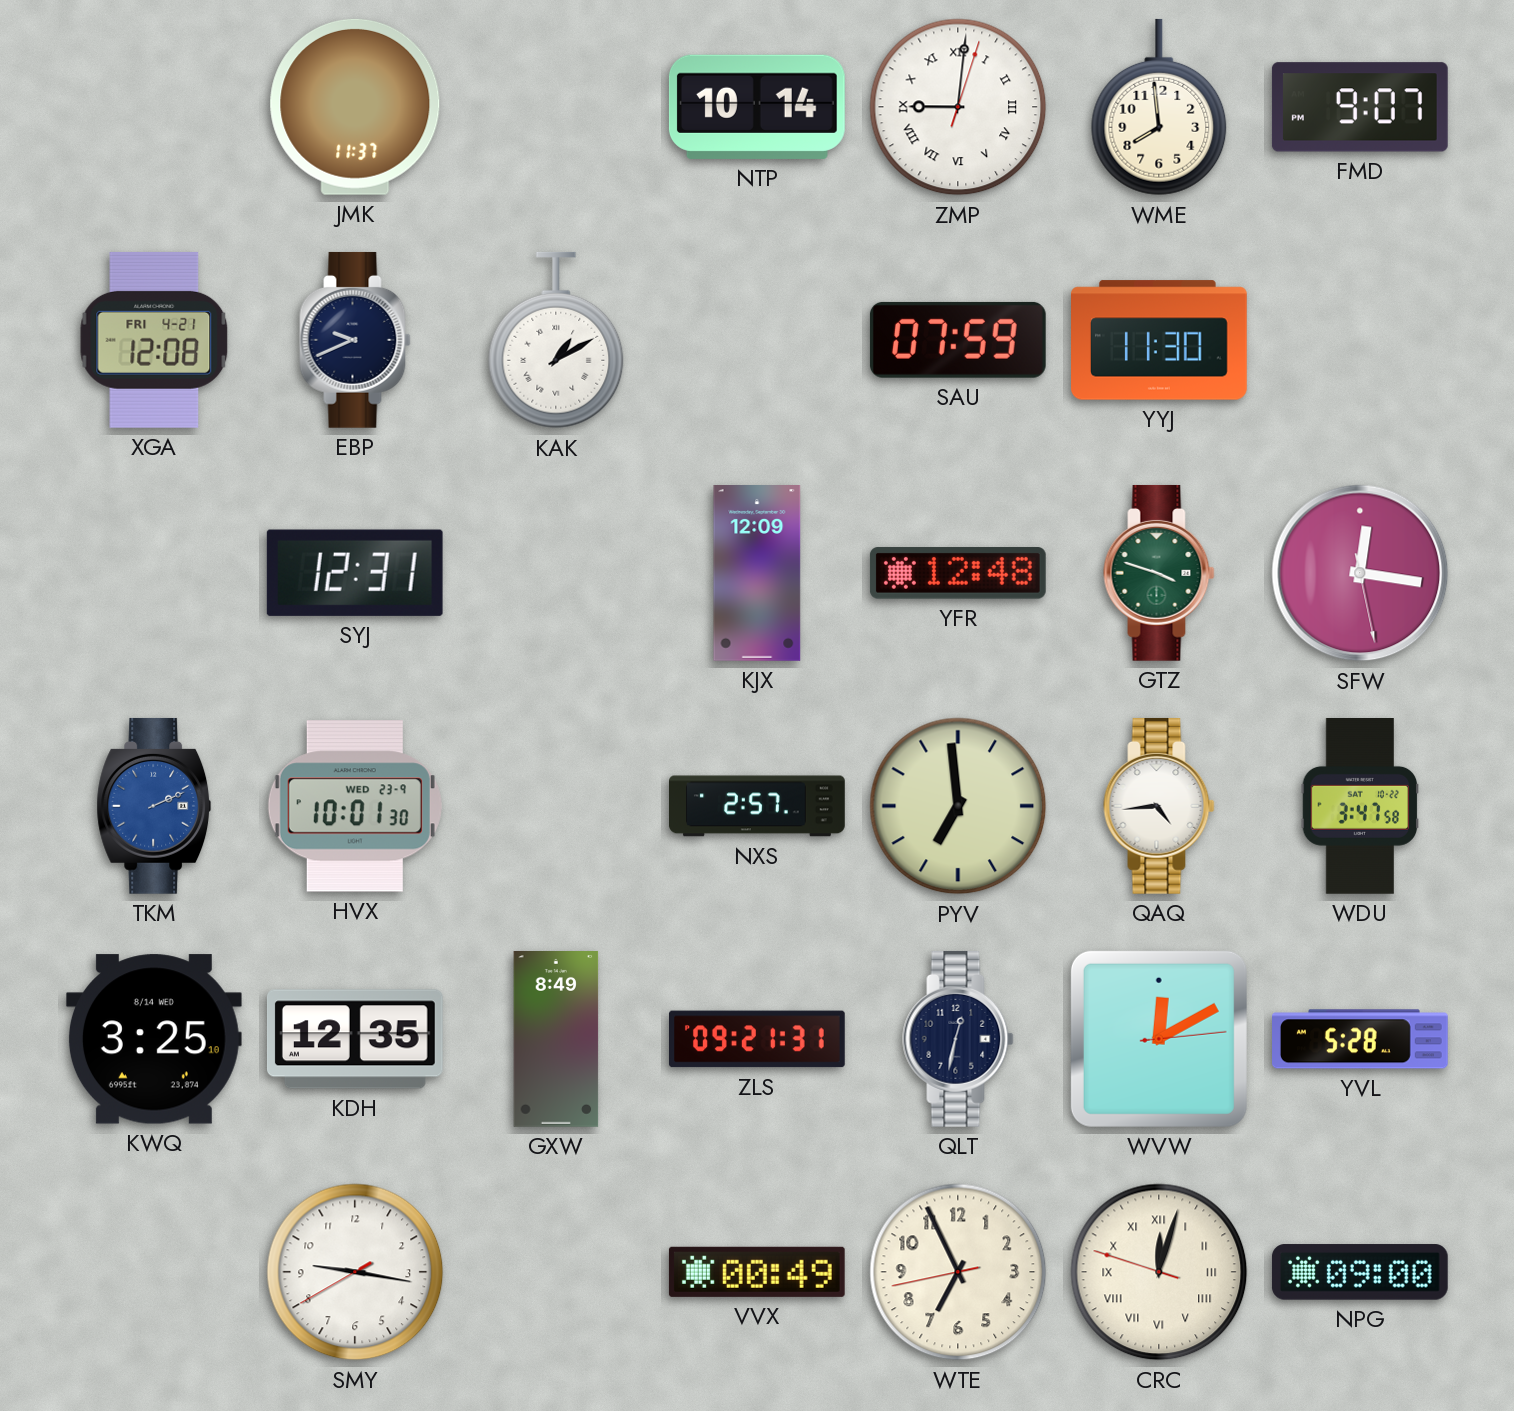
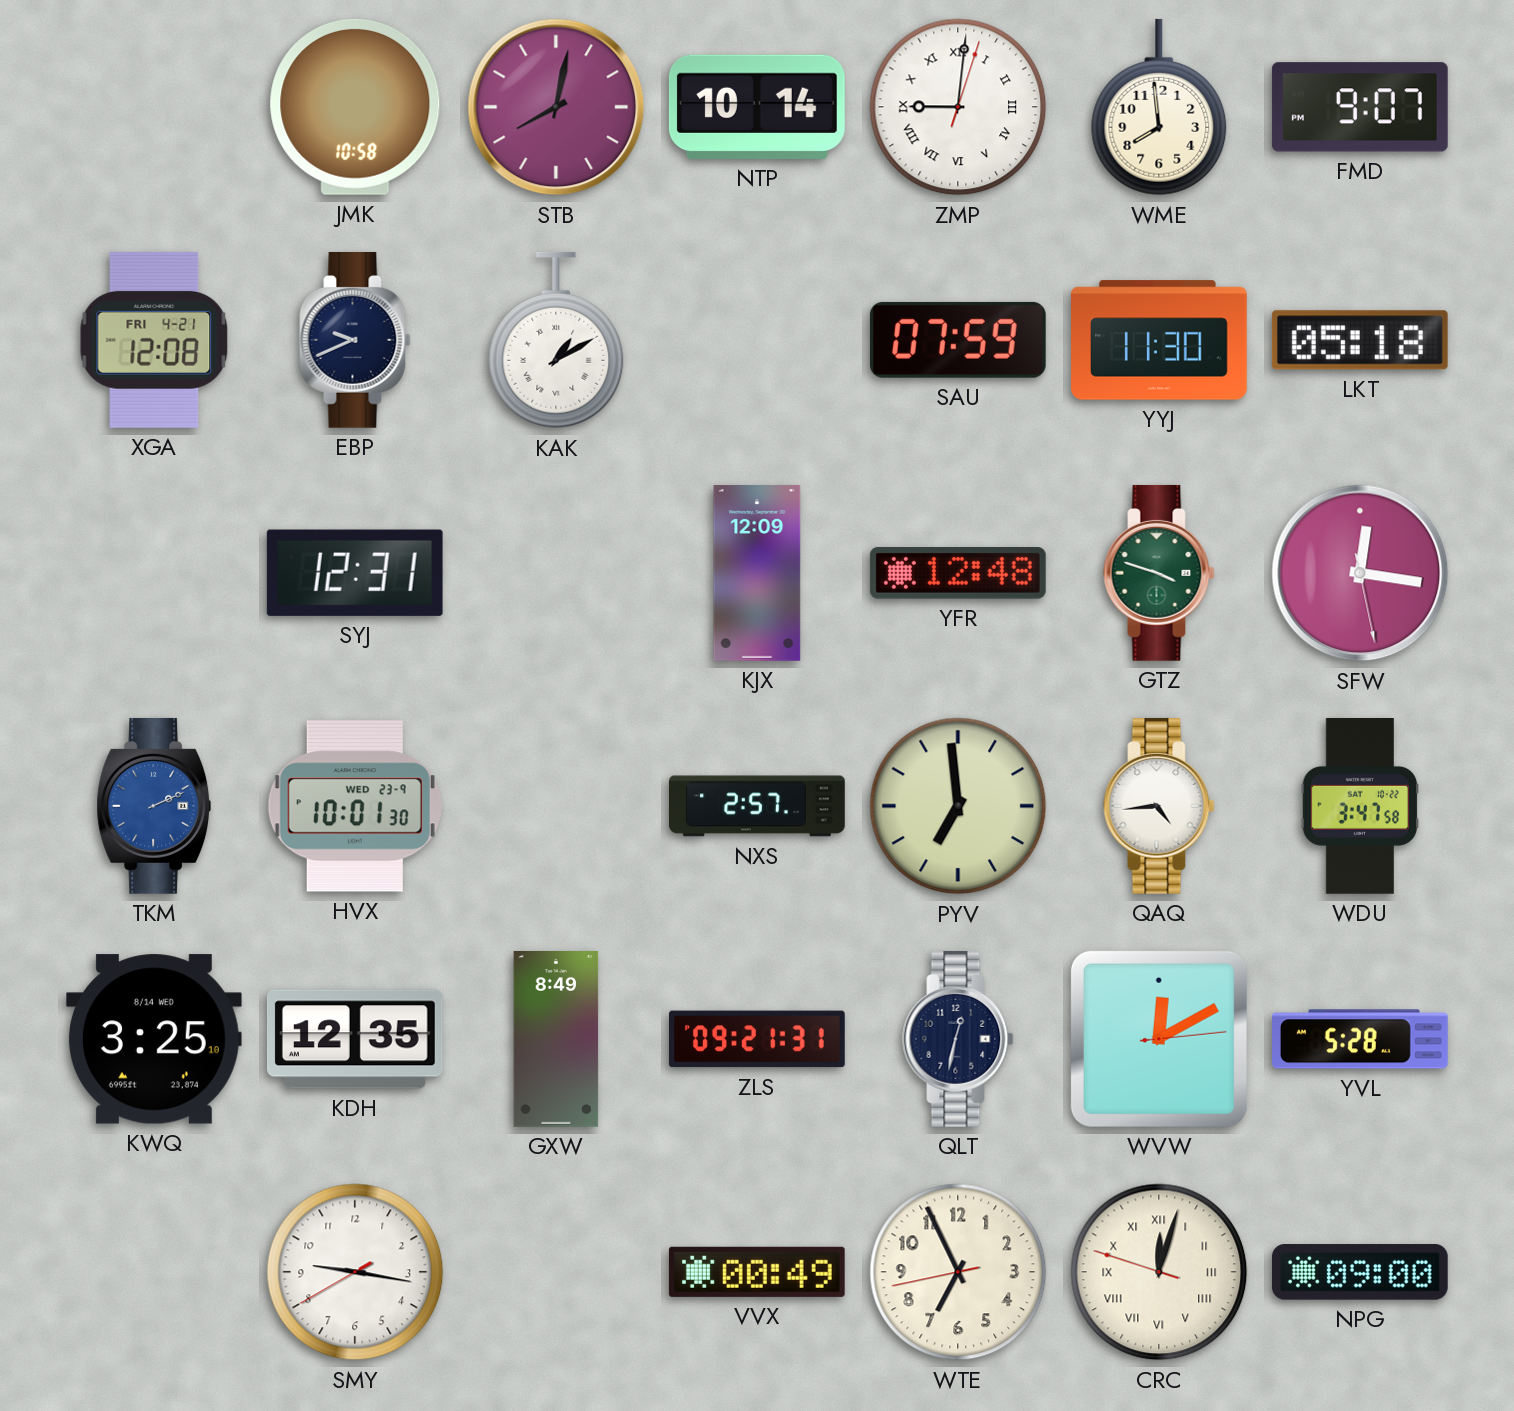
JMK: 11:37 -> 10:58
STB: none -> 8:02
LKT: none -> 05:18
